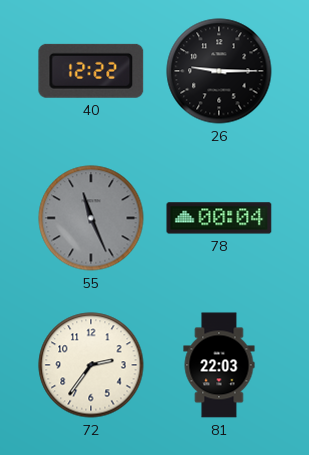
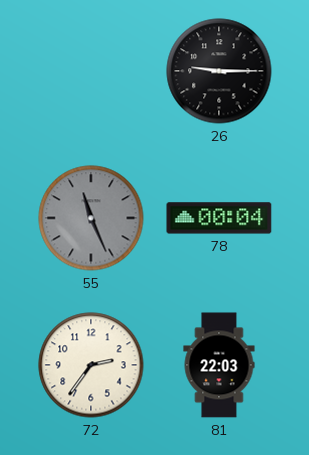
40: 12:22 -> none
